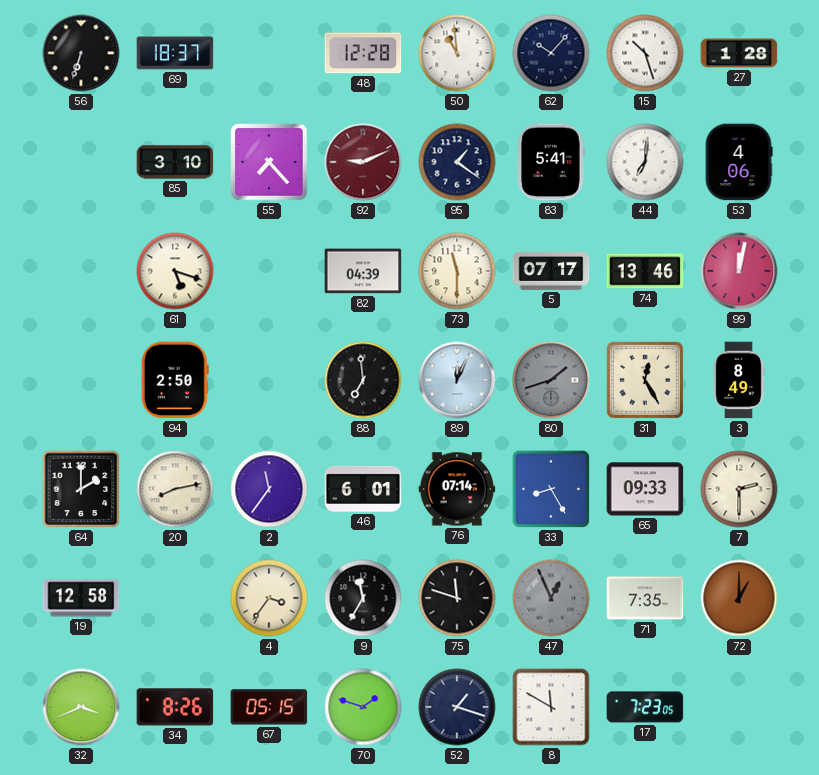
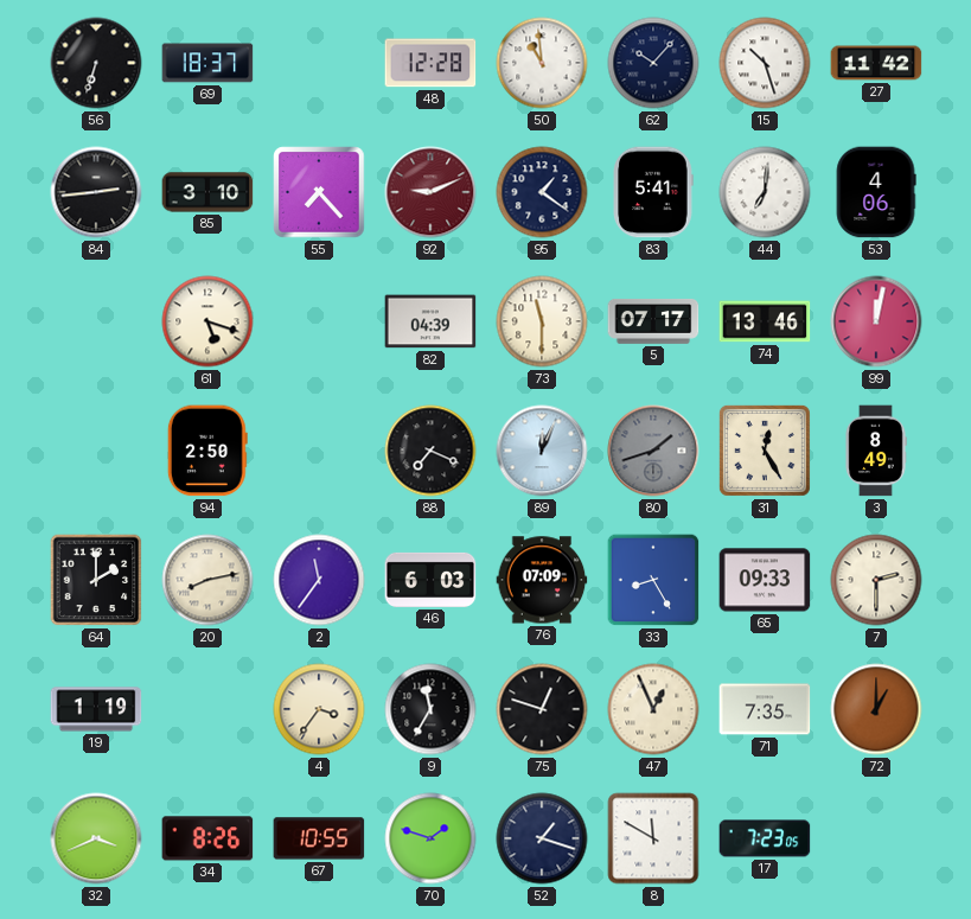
27: 1:28 -> 11:42
84: none -> 2:44
88: 6:59 -> 7:19
46: 6:01 -> 6:03
76: 07:14 -> 07:09
19: 12:58 -> 1:19
75: 11:48 -> 12:48
47 dial: grey -> cream
67: 05:15 -> 10:55
